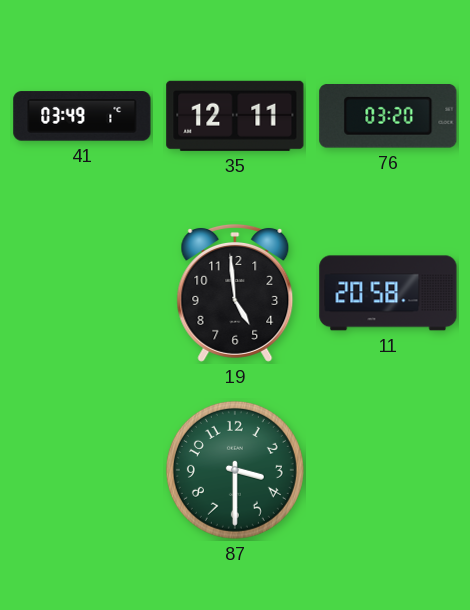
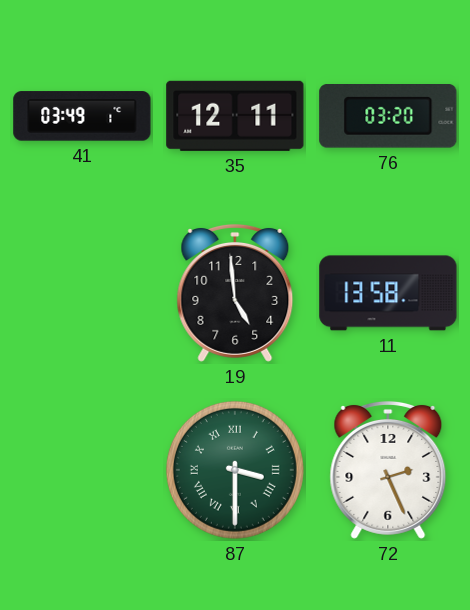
11: 20:58 -> 13:58
87 numerals: Arabic -> Roman
72: none -> 2:26
